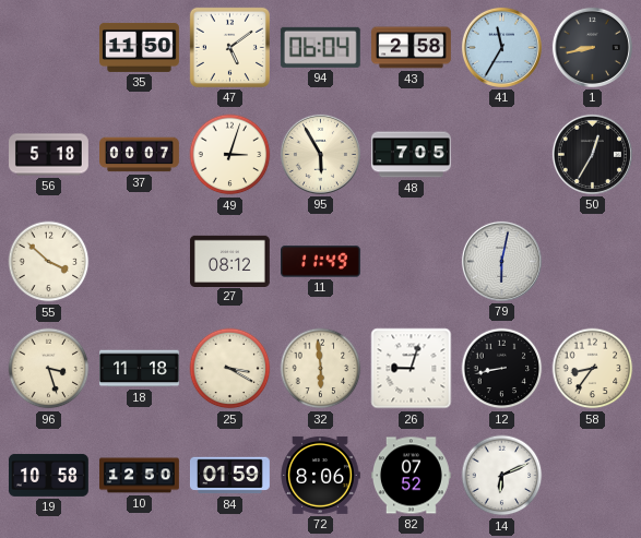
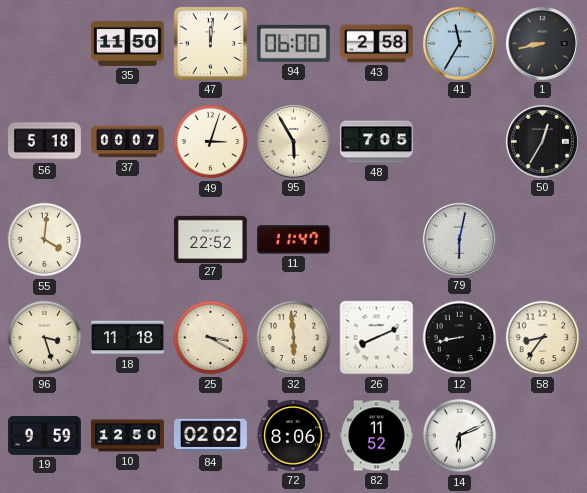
47: 5:09 -> 12:01
94: 06:04 -> 06:00
55: 3:52 -> 4:01
27: 08:12 -> 22:52
11: 11:49 -> 11:47
26: 9:03 -> 8:11
19: 10:58 -> 9:59
84: 01:59 -> 02:02
82: 07:52 -> 11:52
